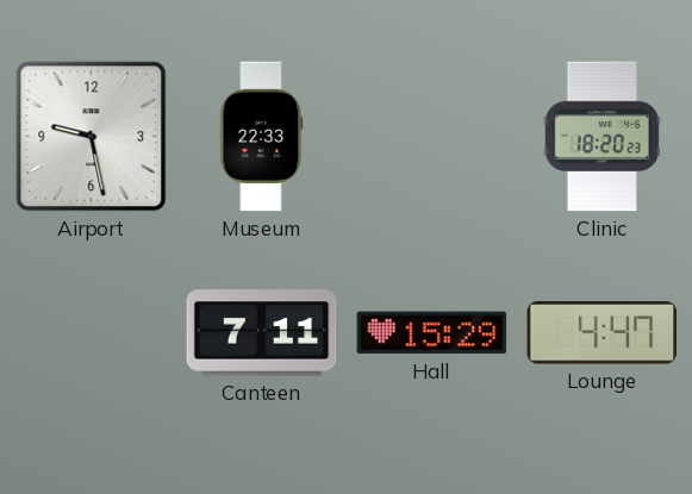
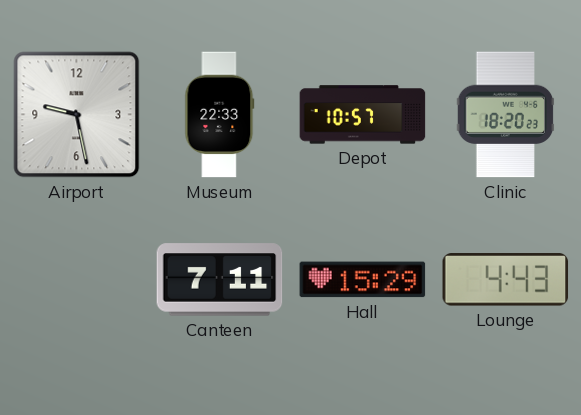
Depot: none -> 10:57
Lounge: 4:47 -> 4:43
